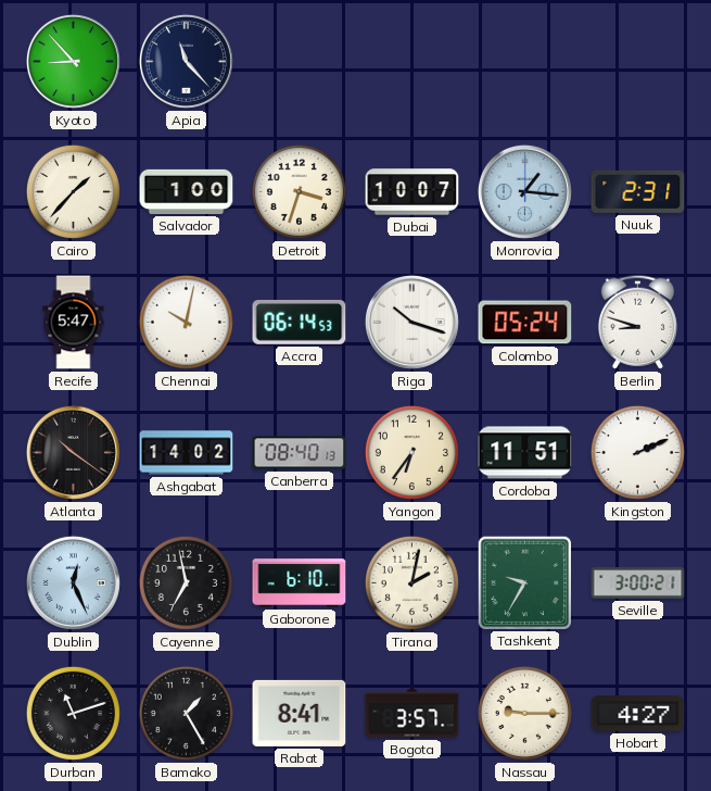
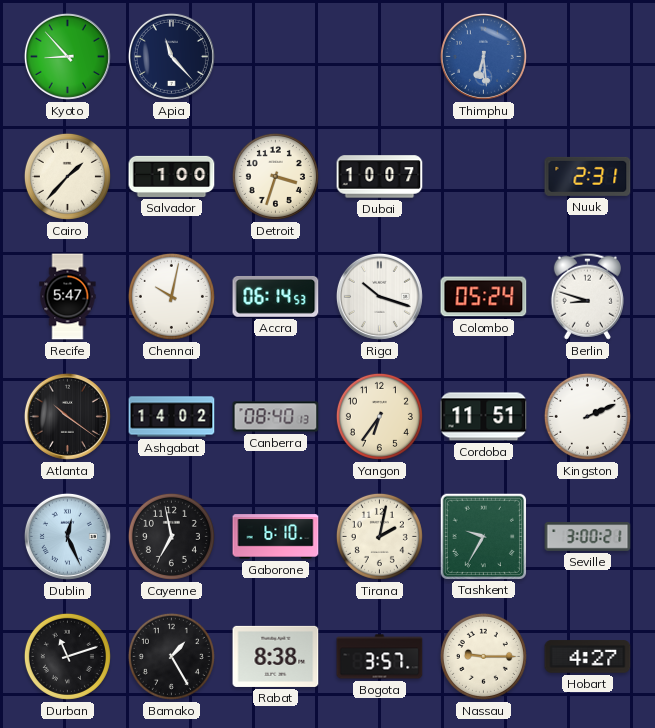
Thimphu: none -> 6:29
Monrovia: 1:16 -> none
Rabat: 8:41 -> 8:38
